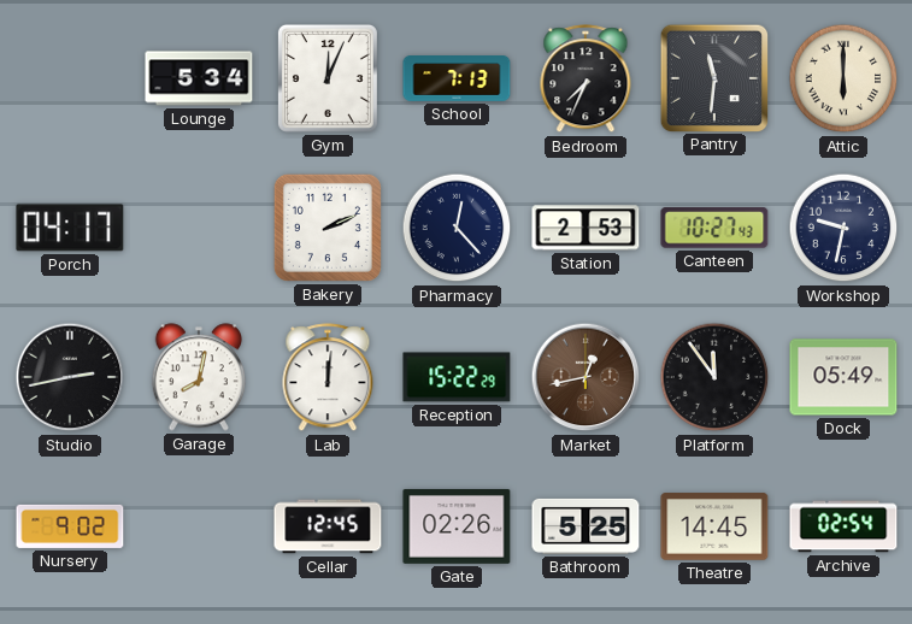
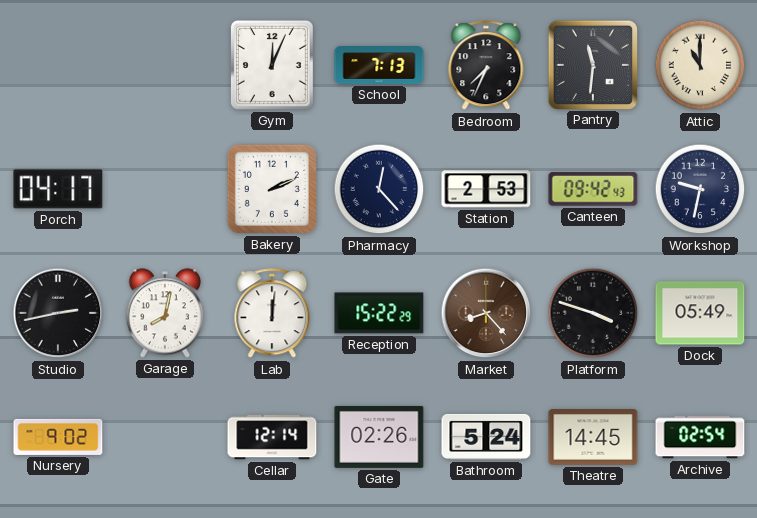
Lounge: 5:34 -> none
Attic: 6:00 -> 11:00
Canteen: 10:27 -> 09:42
Market: 12:43 -> 8:23
Platform: 11:54 -> 3:48
Cellar: 12:45 -> 12:14
Bathroom: 5:25 -> 5:24
